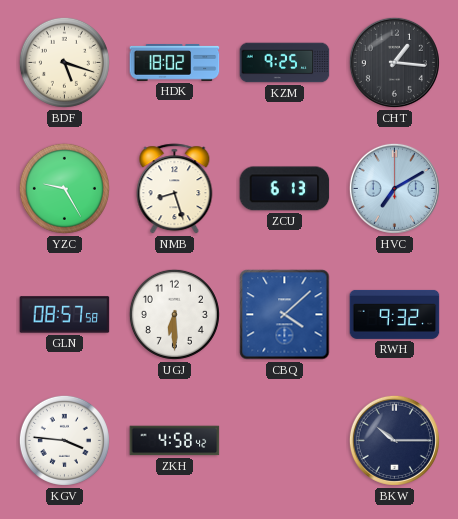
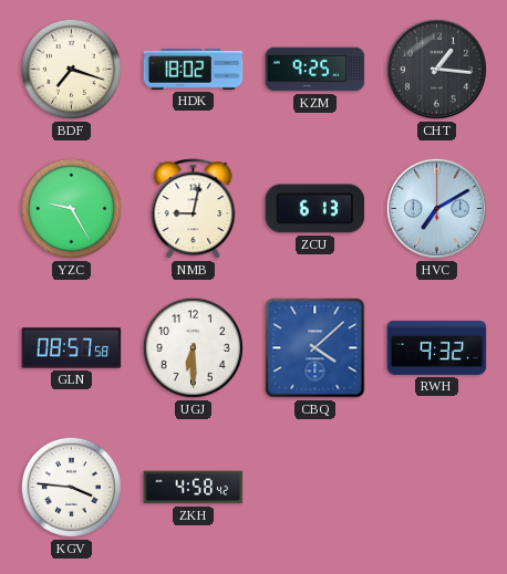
BDF: 5:18 -> 7:18
NMB: 8:27 -> 9:02
BKW: 10:15 -> none
